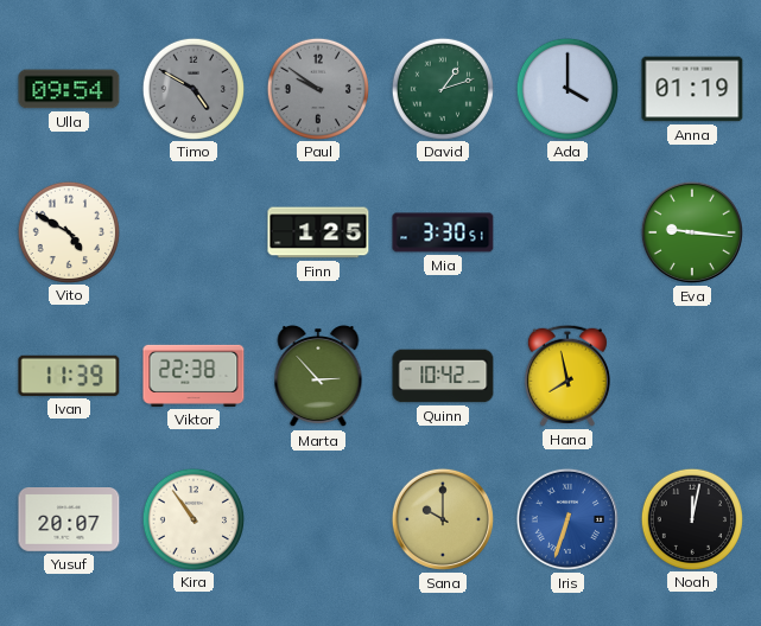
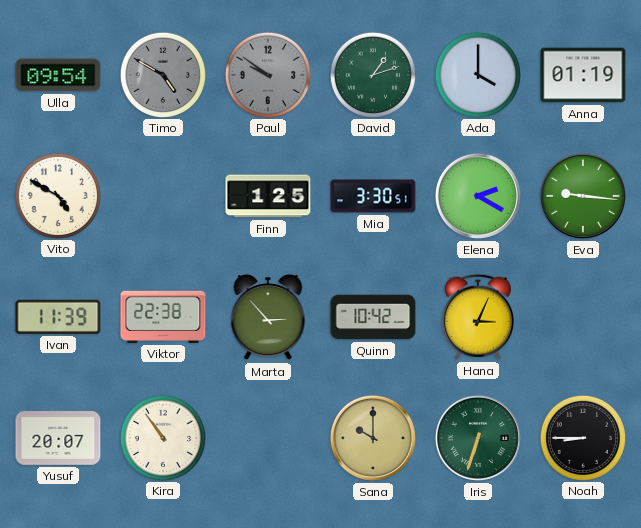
Elena: none -> 2:20
Hana: 7:58 -> 3:04
Iris dial: blue -> green
Noah: 12:02 -> 8:45
